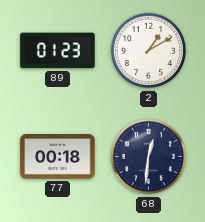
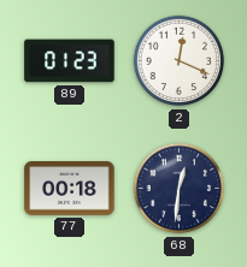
2: 1:10 -> 12:19
